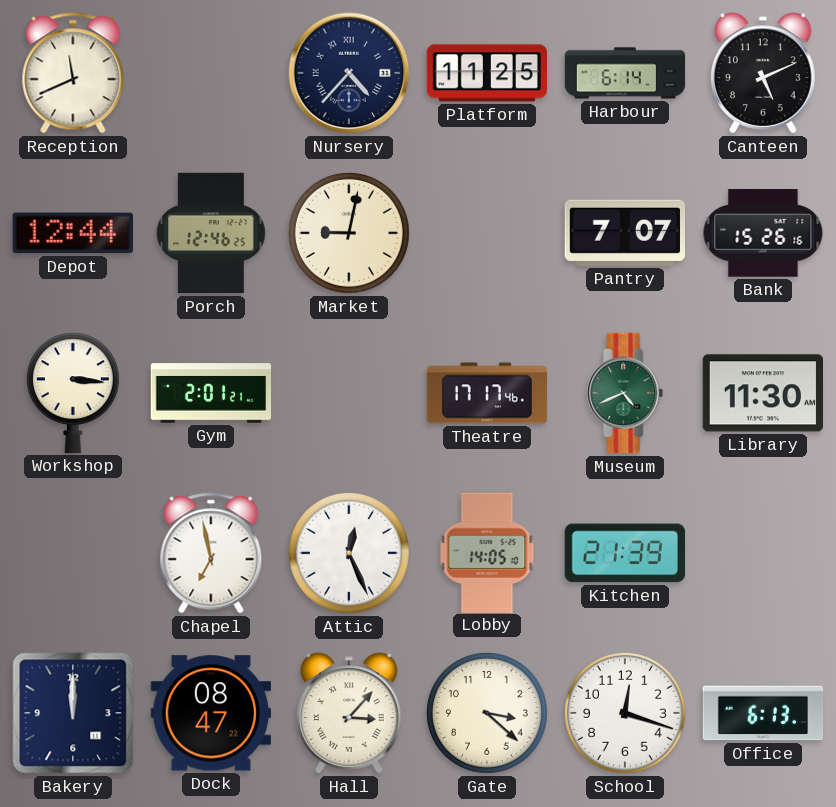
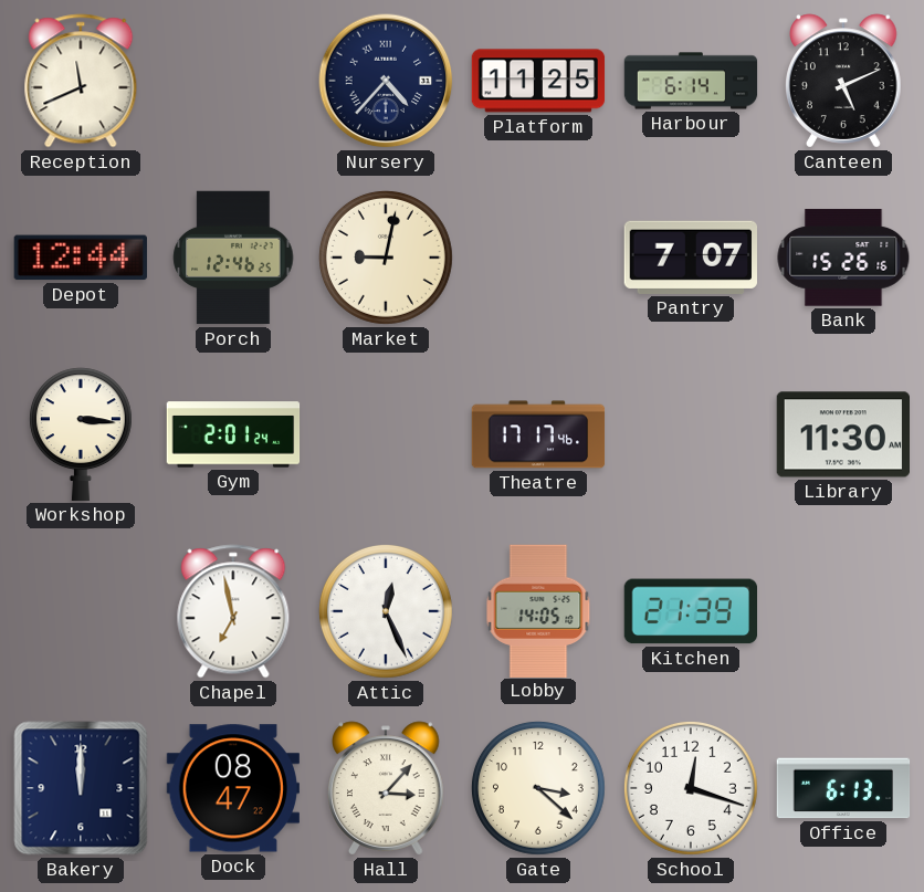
Gym: 2:01:21 -> 2:01:24
Museum: 4:41 -> none
